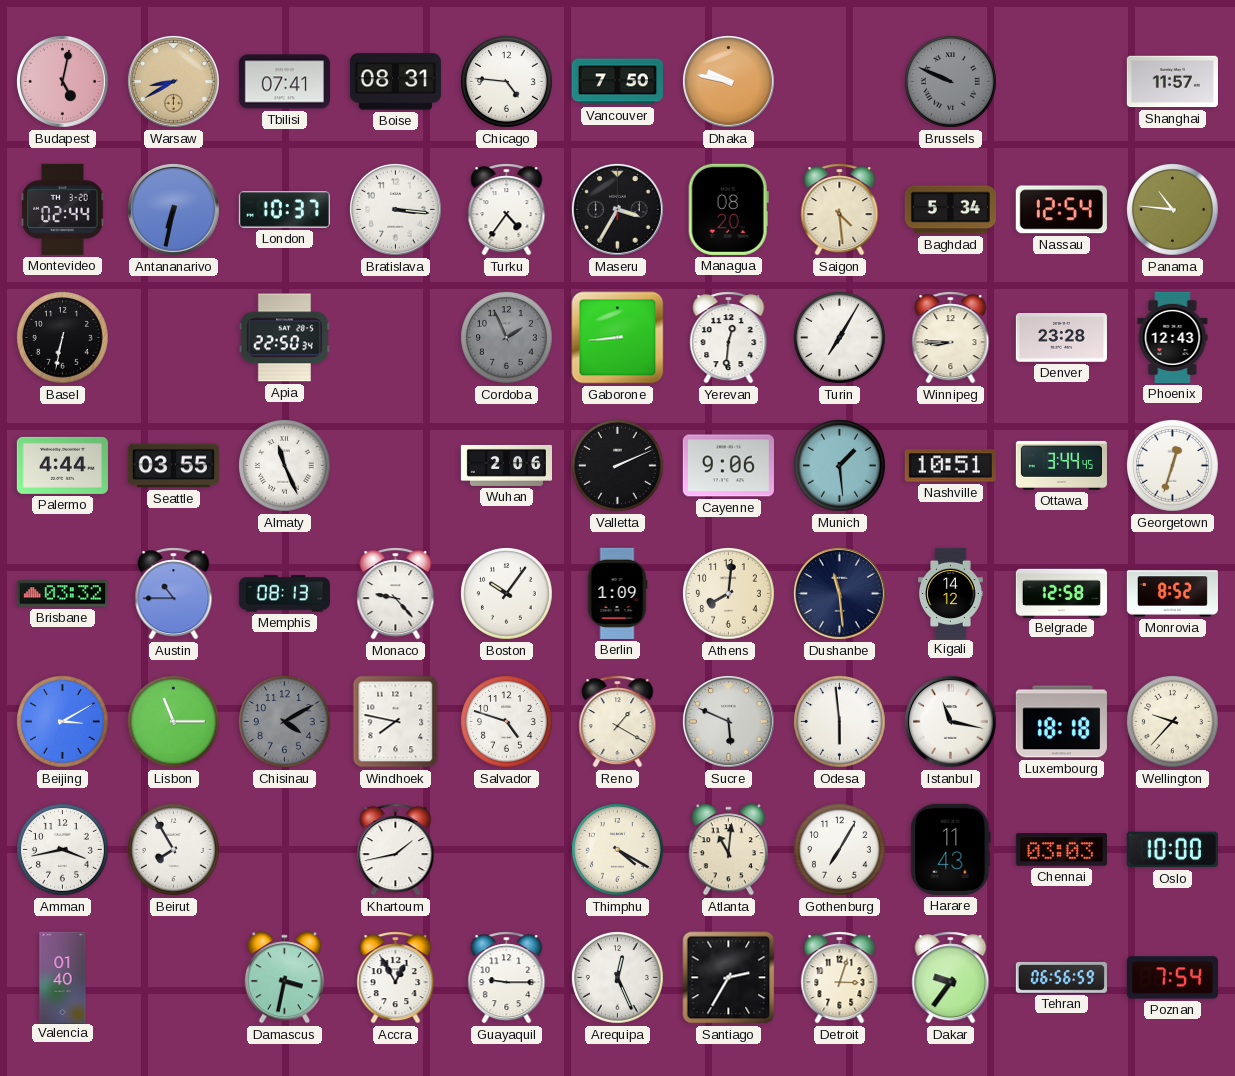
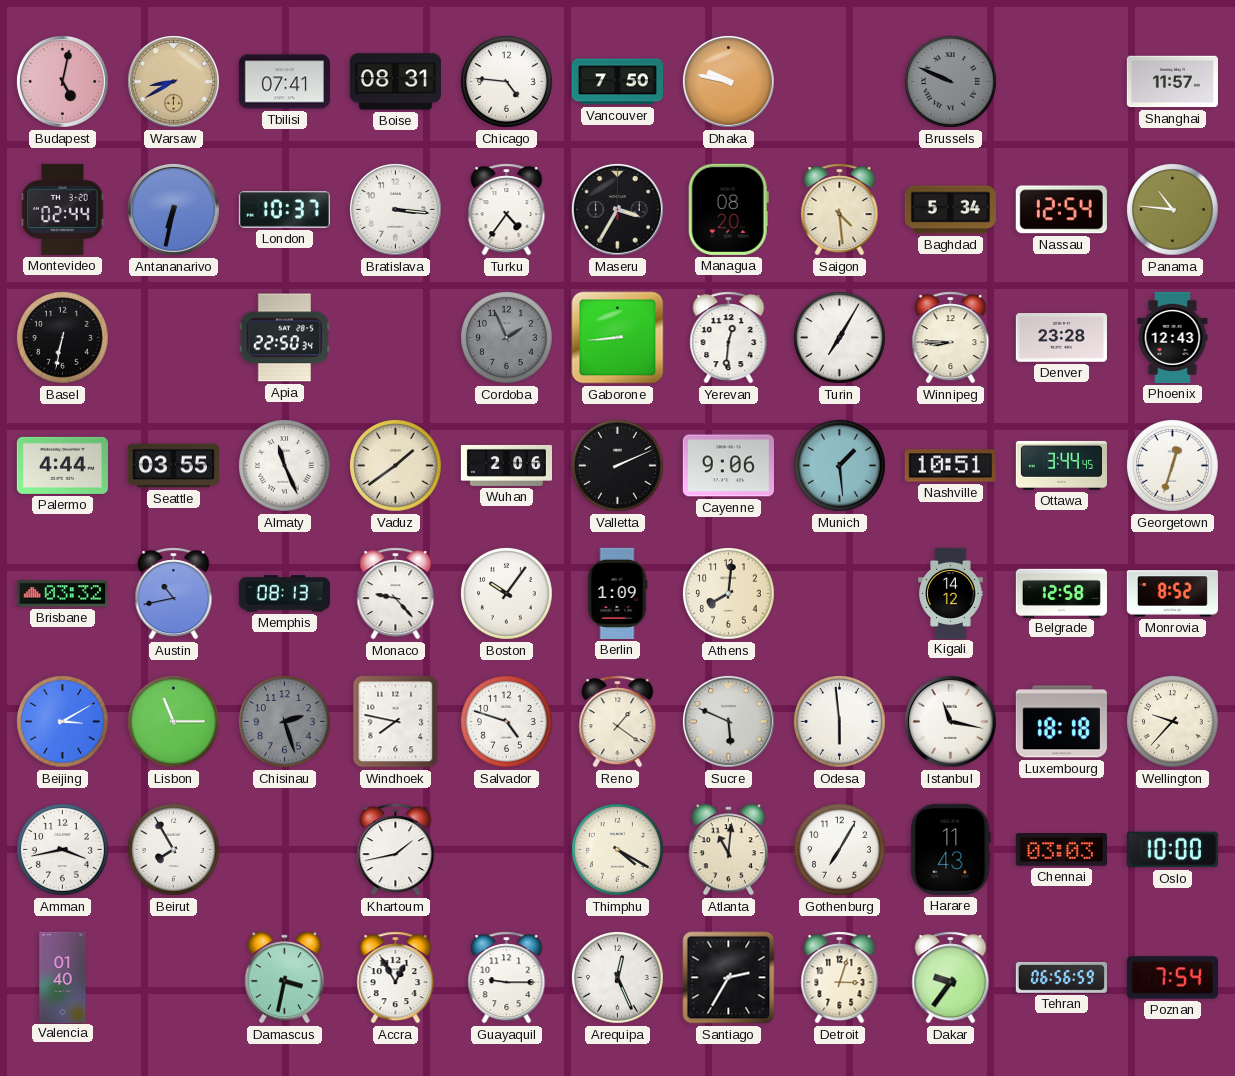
Vaduz: none -> 1:39
Austin: 10:45 -> 10:43
Dushanbe: 11:29 -> none
Chisinau: 4:10 -> 2:27
Reno: 1:20 -> 1:21
